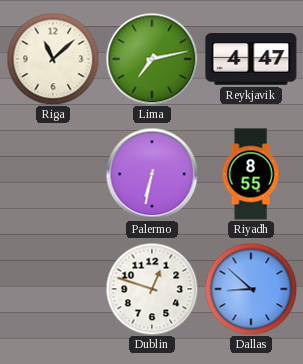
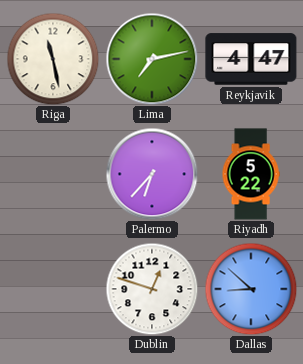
Riga: 11:08 -> 11:28
Palermo: 6:32 -> 6:37
Riyadh: 8:55 -> 5:22
